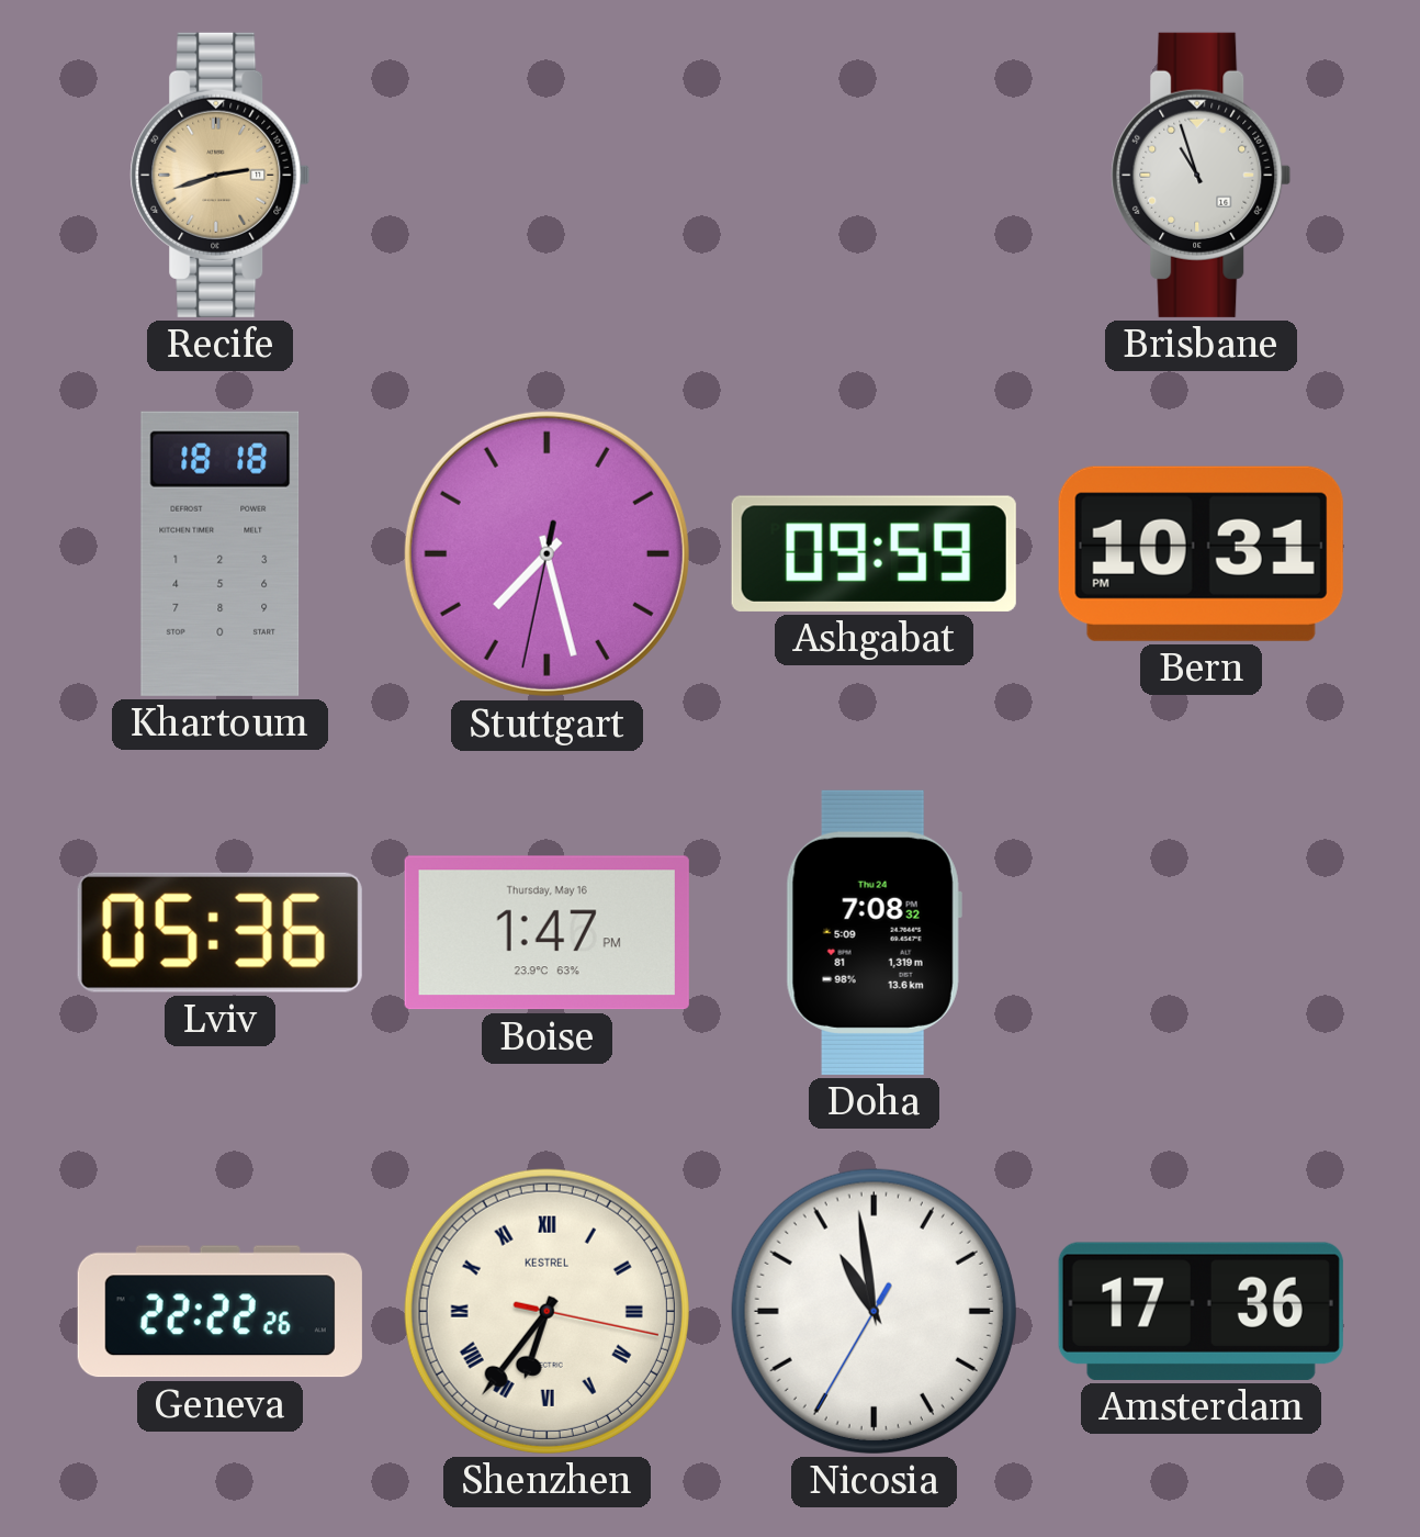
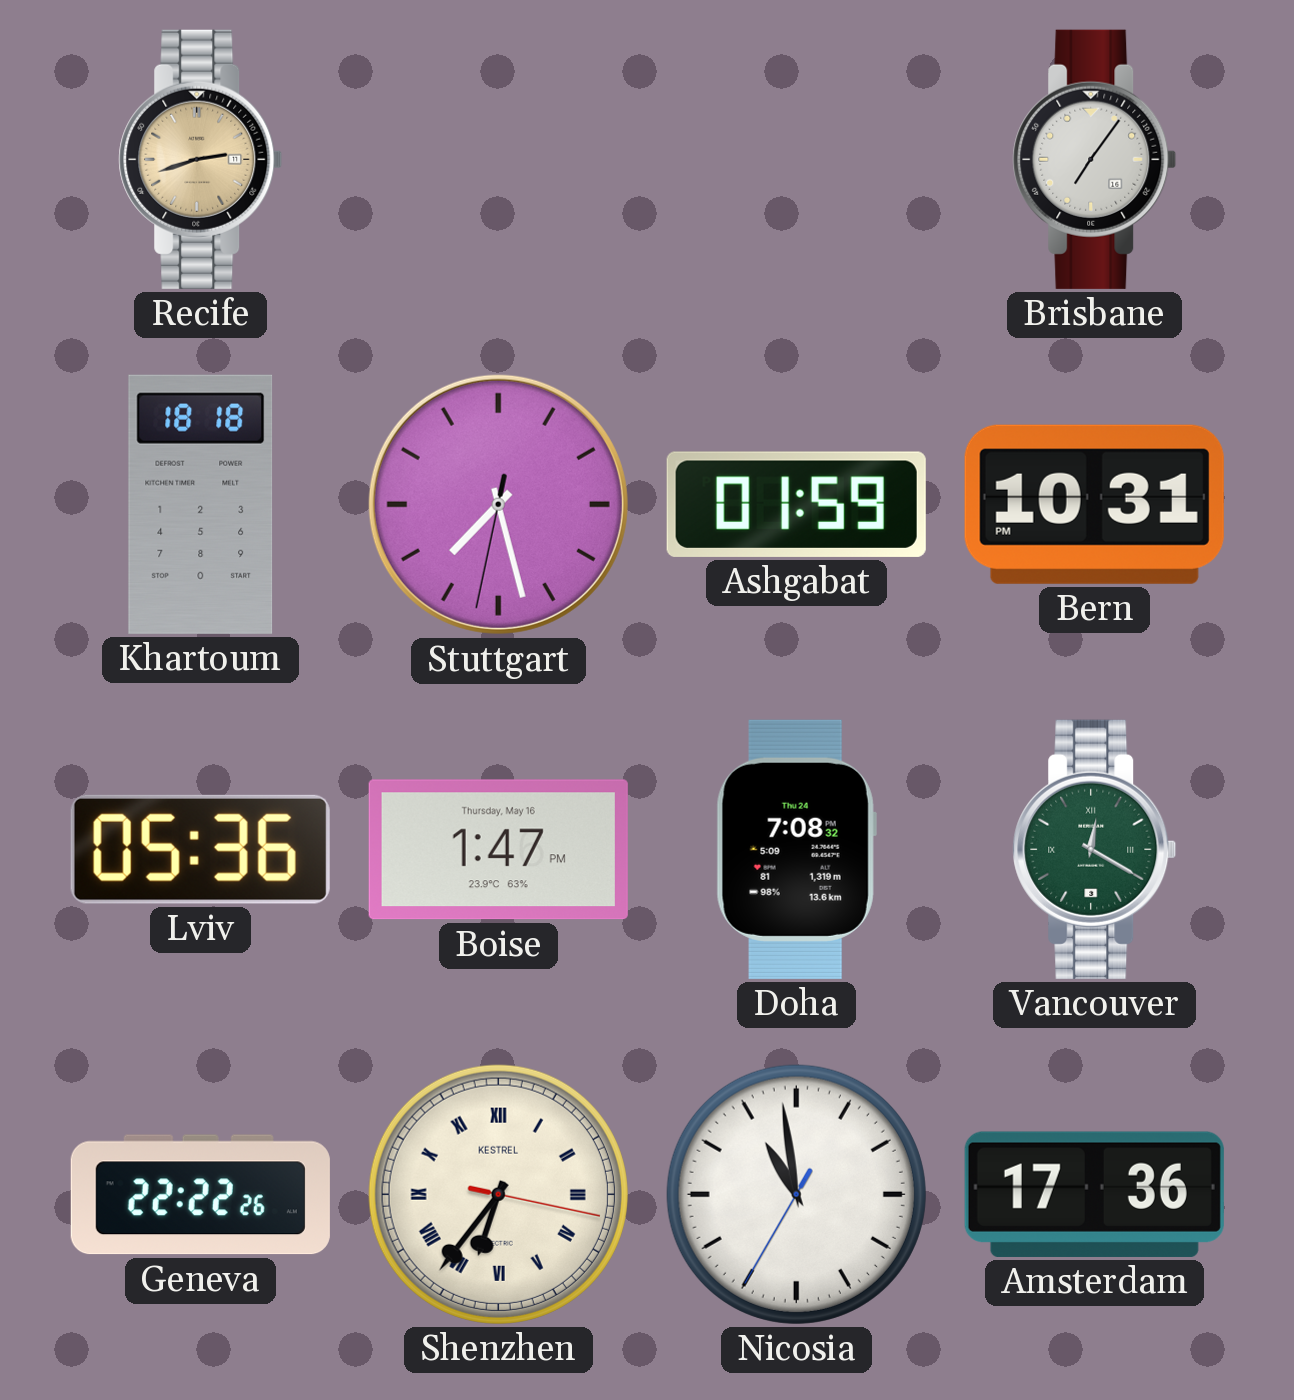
Brisbane: 10:57 -> 7:06
Ashgabat: 09:59 -> 01:59
Vancouver: none -> 12:20
